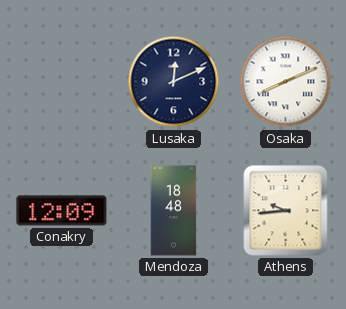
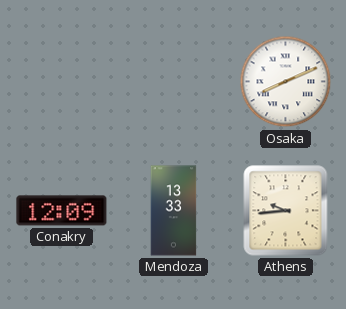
Lusaka: 12:11 -> none
Mendoza: 18:48 -> 13:33
